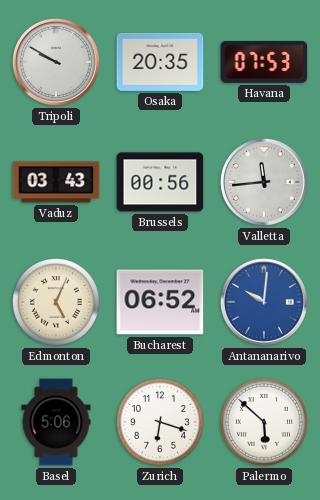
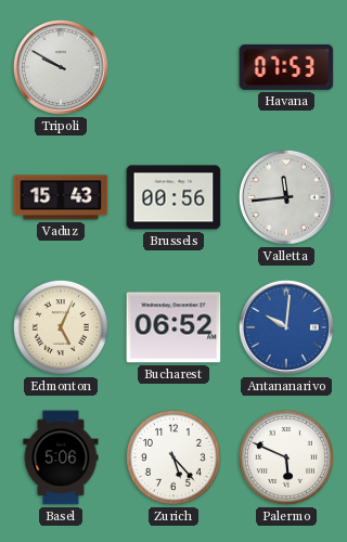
Osaka: 20:35 -> none
Vaduz: 03:43 -> 15:43
Zurich: 6:18 -> 5:23
Palermo: 5:52 -> 5:49
